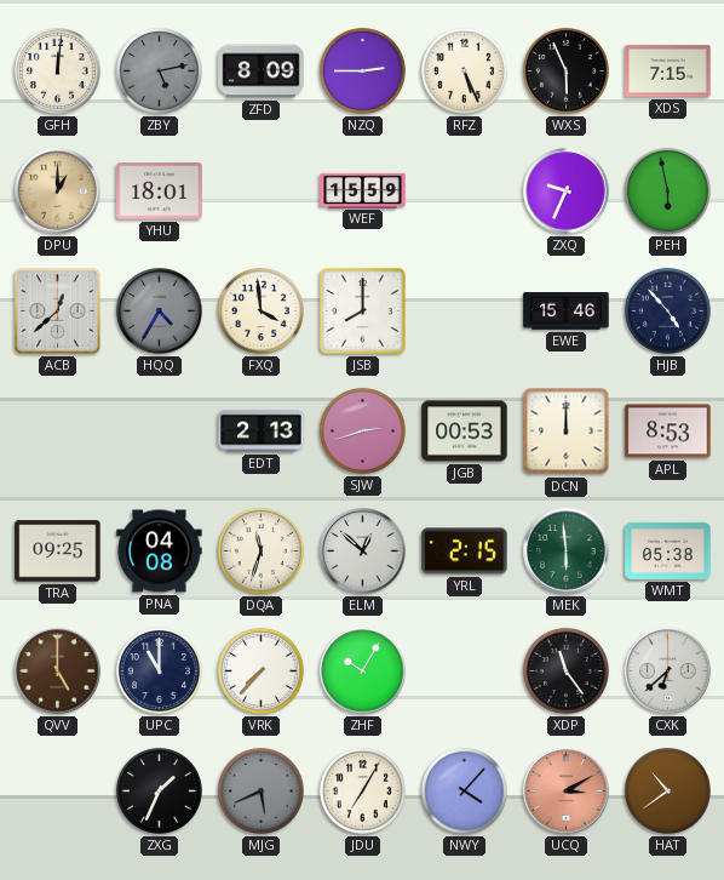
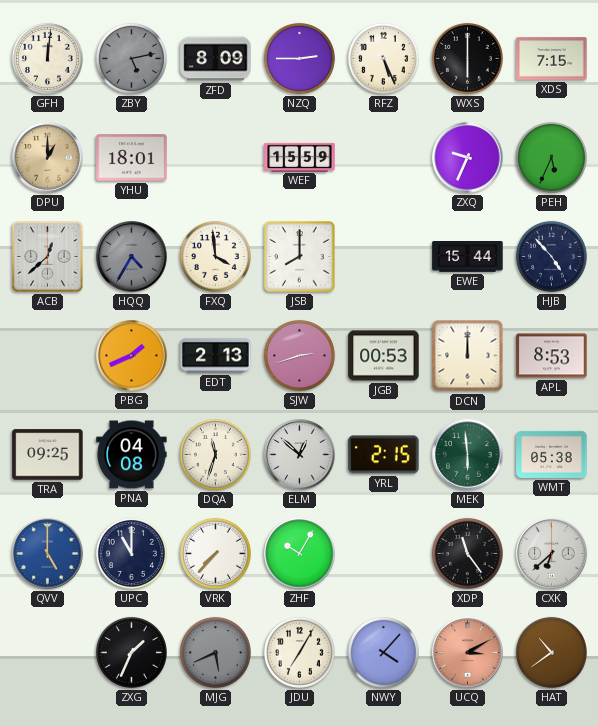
WXS: 5:56 -> 6:00
PEH: 5:58 -> 5:34
EWE: 15:46 -> 15:44
PBG: none -> 1:41
QVV dial: brown -> blue
